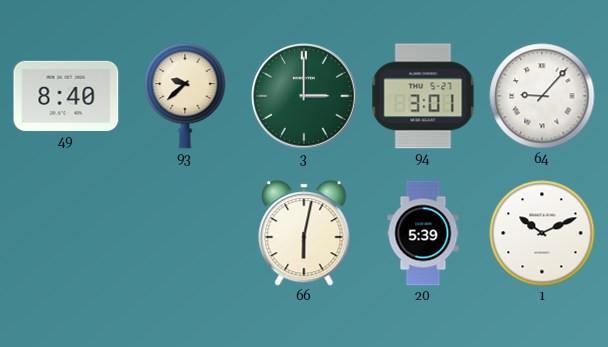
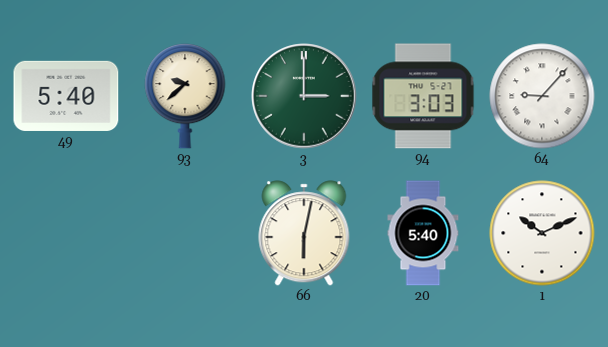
49: 8:40 -> 5:40
94: 3:01 -> 3:03
20: 5:39 -> 5:40
